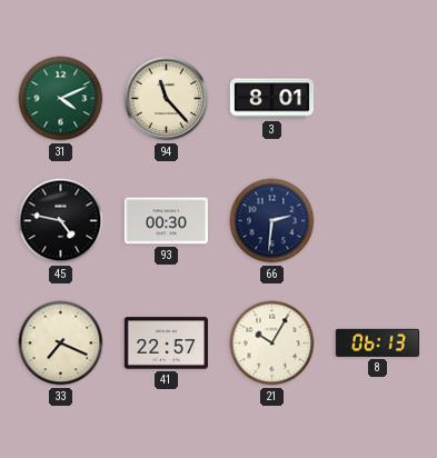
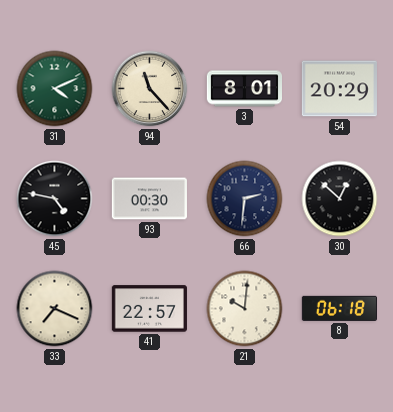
54: none -> 20:29
30: none -> 12:52
21: 10:05 -> 10:01
8: 06:13 -> 06:18
